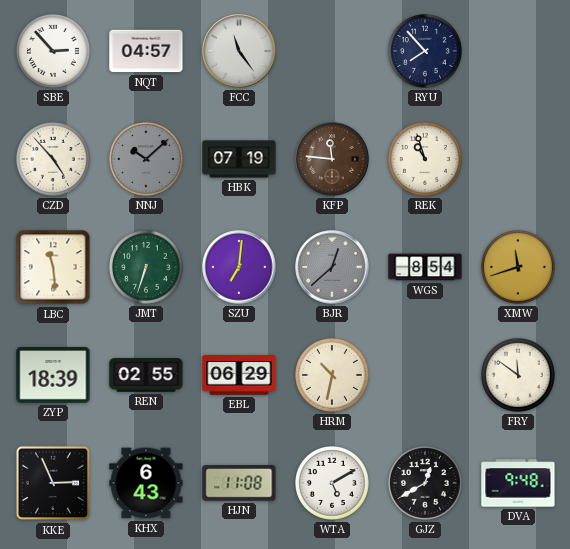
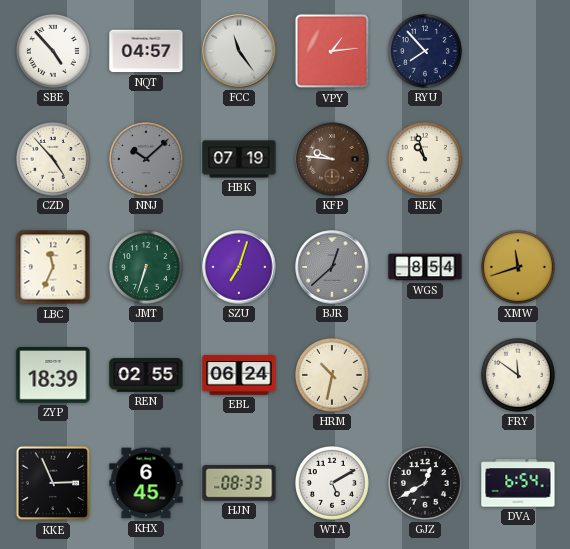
SBE: 2:53 -> 4:53
VPY: none -> 1:14
KFP: 11:46 -> 9:46
LBC: 11:29 -> 11:34
SZU: 7:01 -> 7:03
EBL: 06:29 -> 06:24
KHX: 6:43 -> 6:45
HJN: 11:08 -> 08:33
DVA: 9:48 -> 6:54
